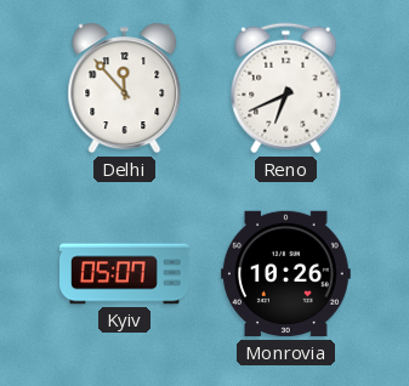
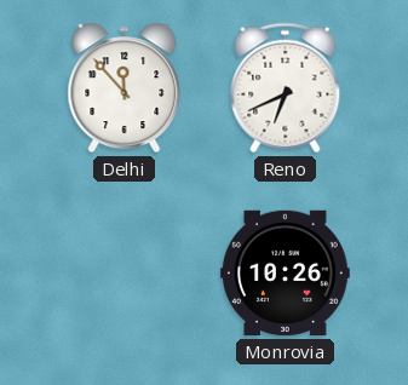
Kyiv: 05:07 -> none
